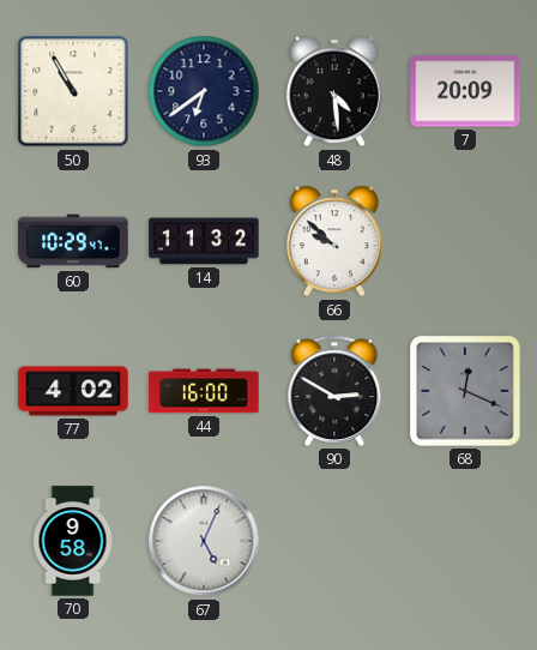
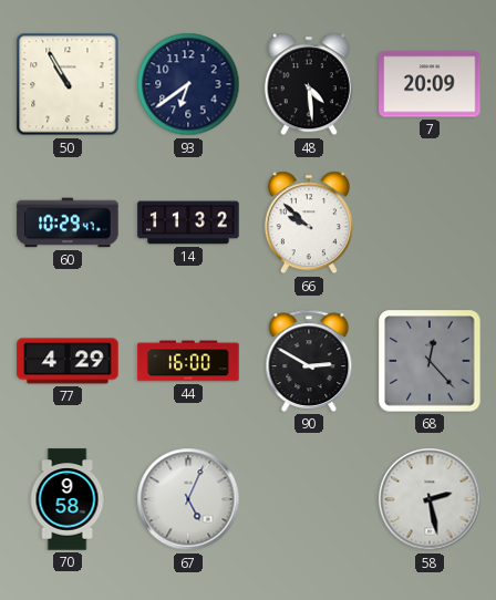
77: 4:02 -> 4:29
68: 12:19 -> 12:23
58: none -> 2:28
